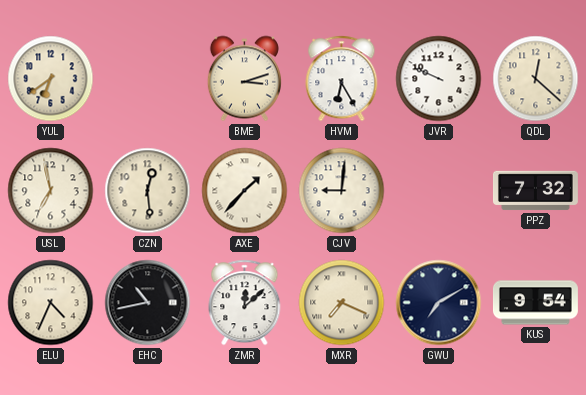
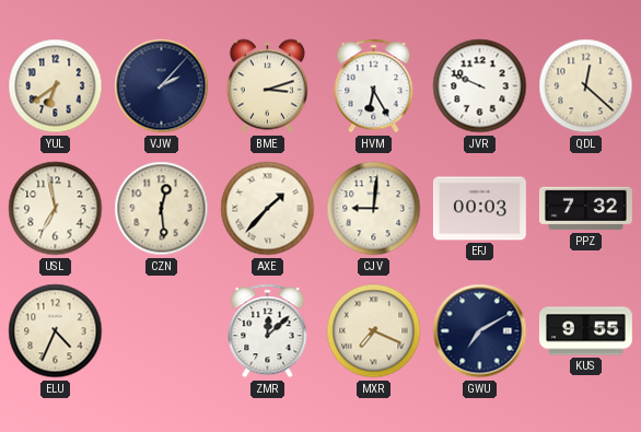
VJW: none -> 2:07
EFJ: none -> 00:03
EHC: 10:43 -> none
KUS: 9:54 -> 9:55
